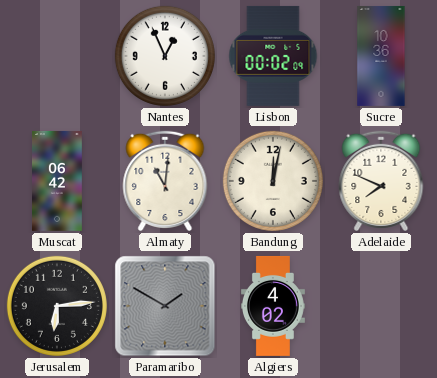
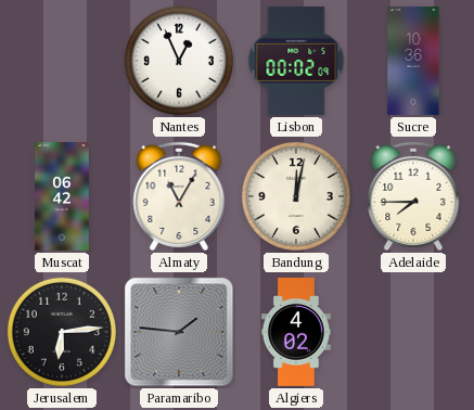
Almaty: 11:01 -> 11:05
Adelaide: 7:49 -> 7:45
Paramaribo: 1:50 -> 1:46
